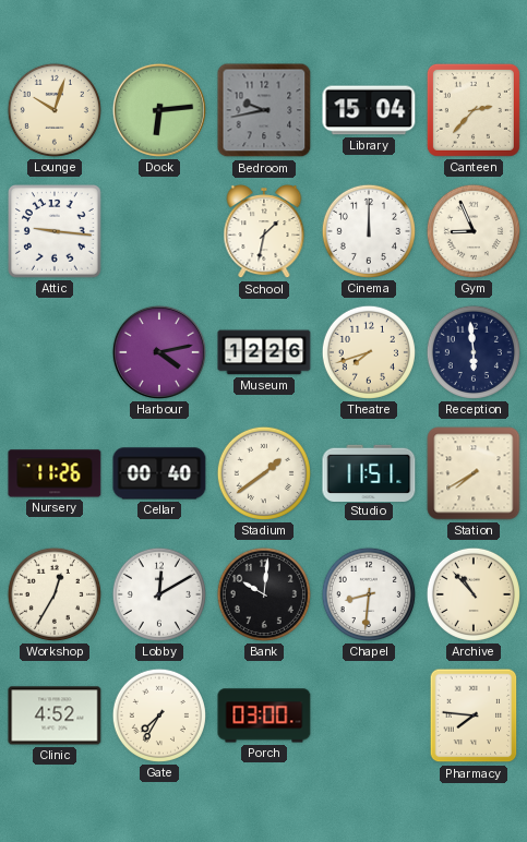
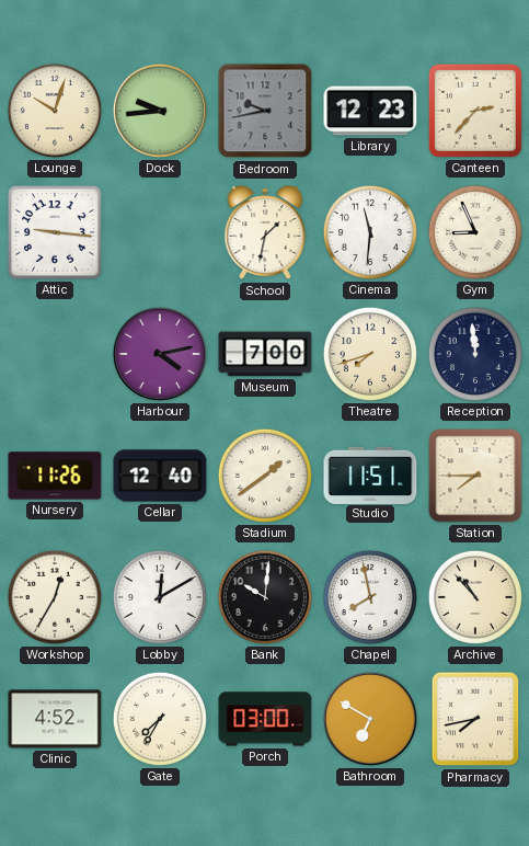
Dock: 6:14 -> 9:44
Library: 15:04 -> 12:23
Cinema: 12:00 -> 11:31
Museum: 12:26 -> 7:00
Reception: 5:59 -> 11:59
Cellar: 00:40 -> 12:40
Station: 7:40 -> 7:45
Chapel: 8:31 -> 7:58
Bathroom: none -> 6:50
Pharmacy: 7:46 -> 7:43
